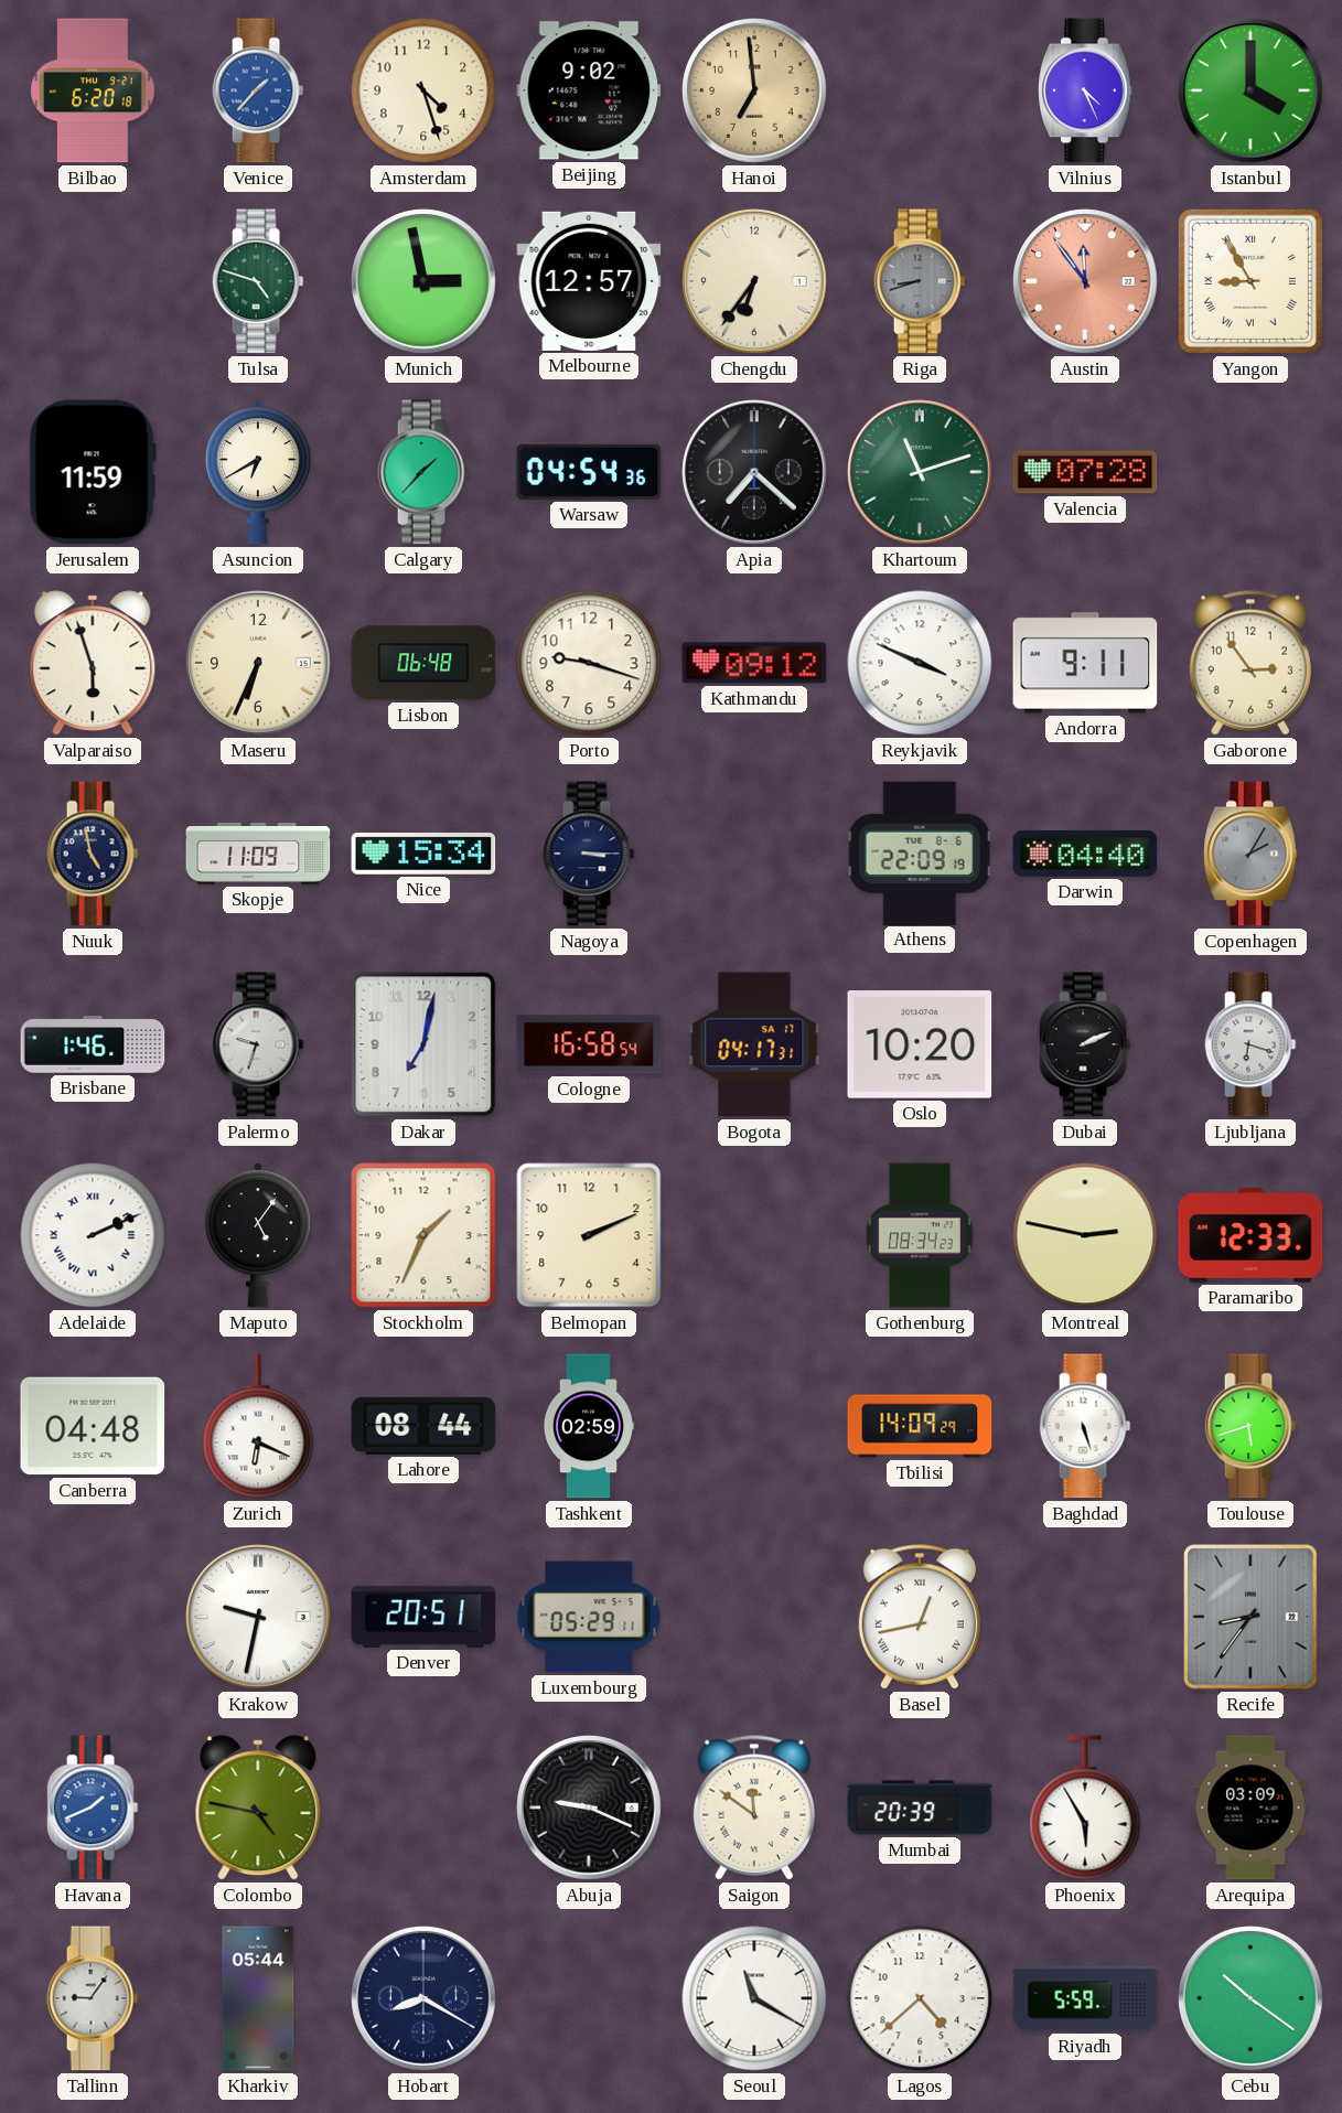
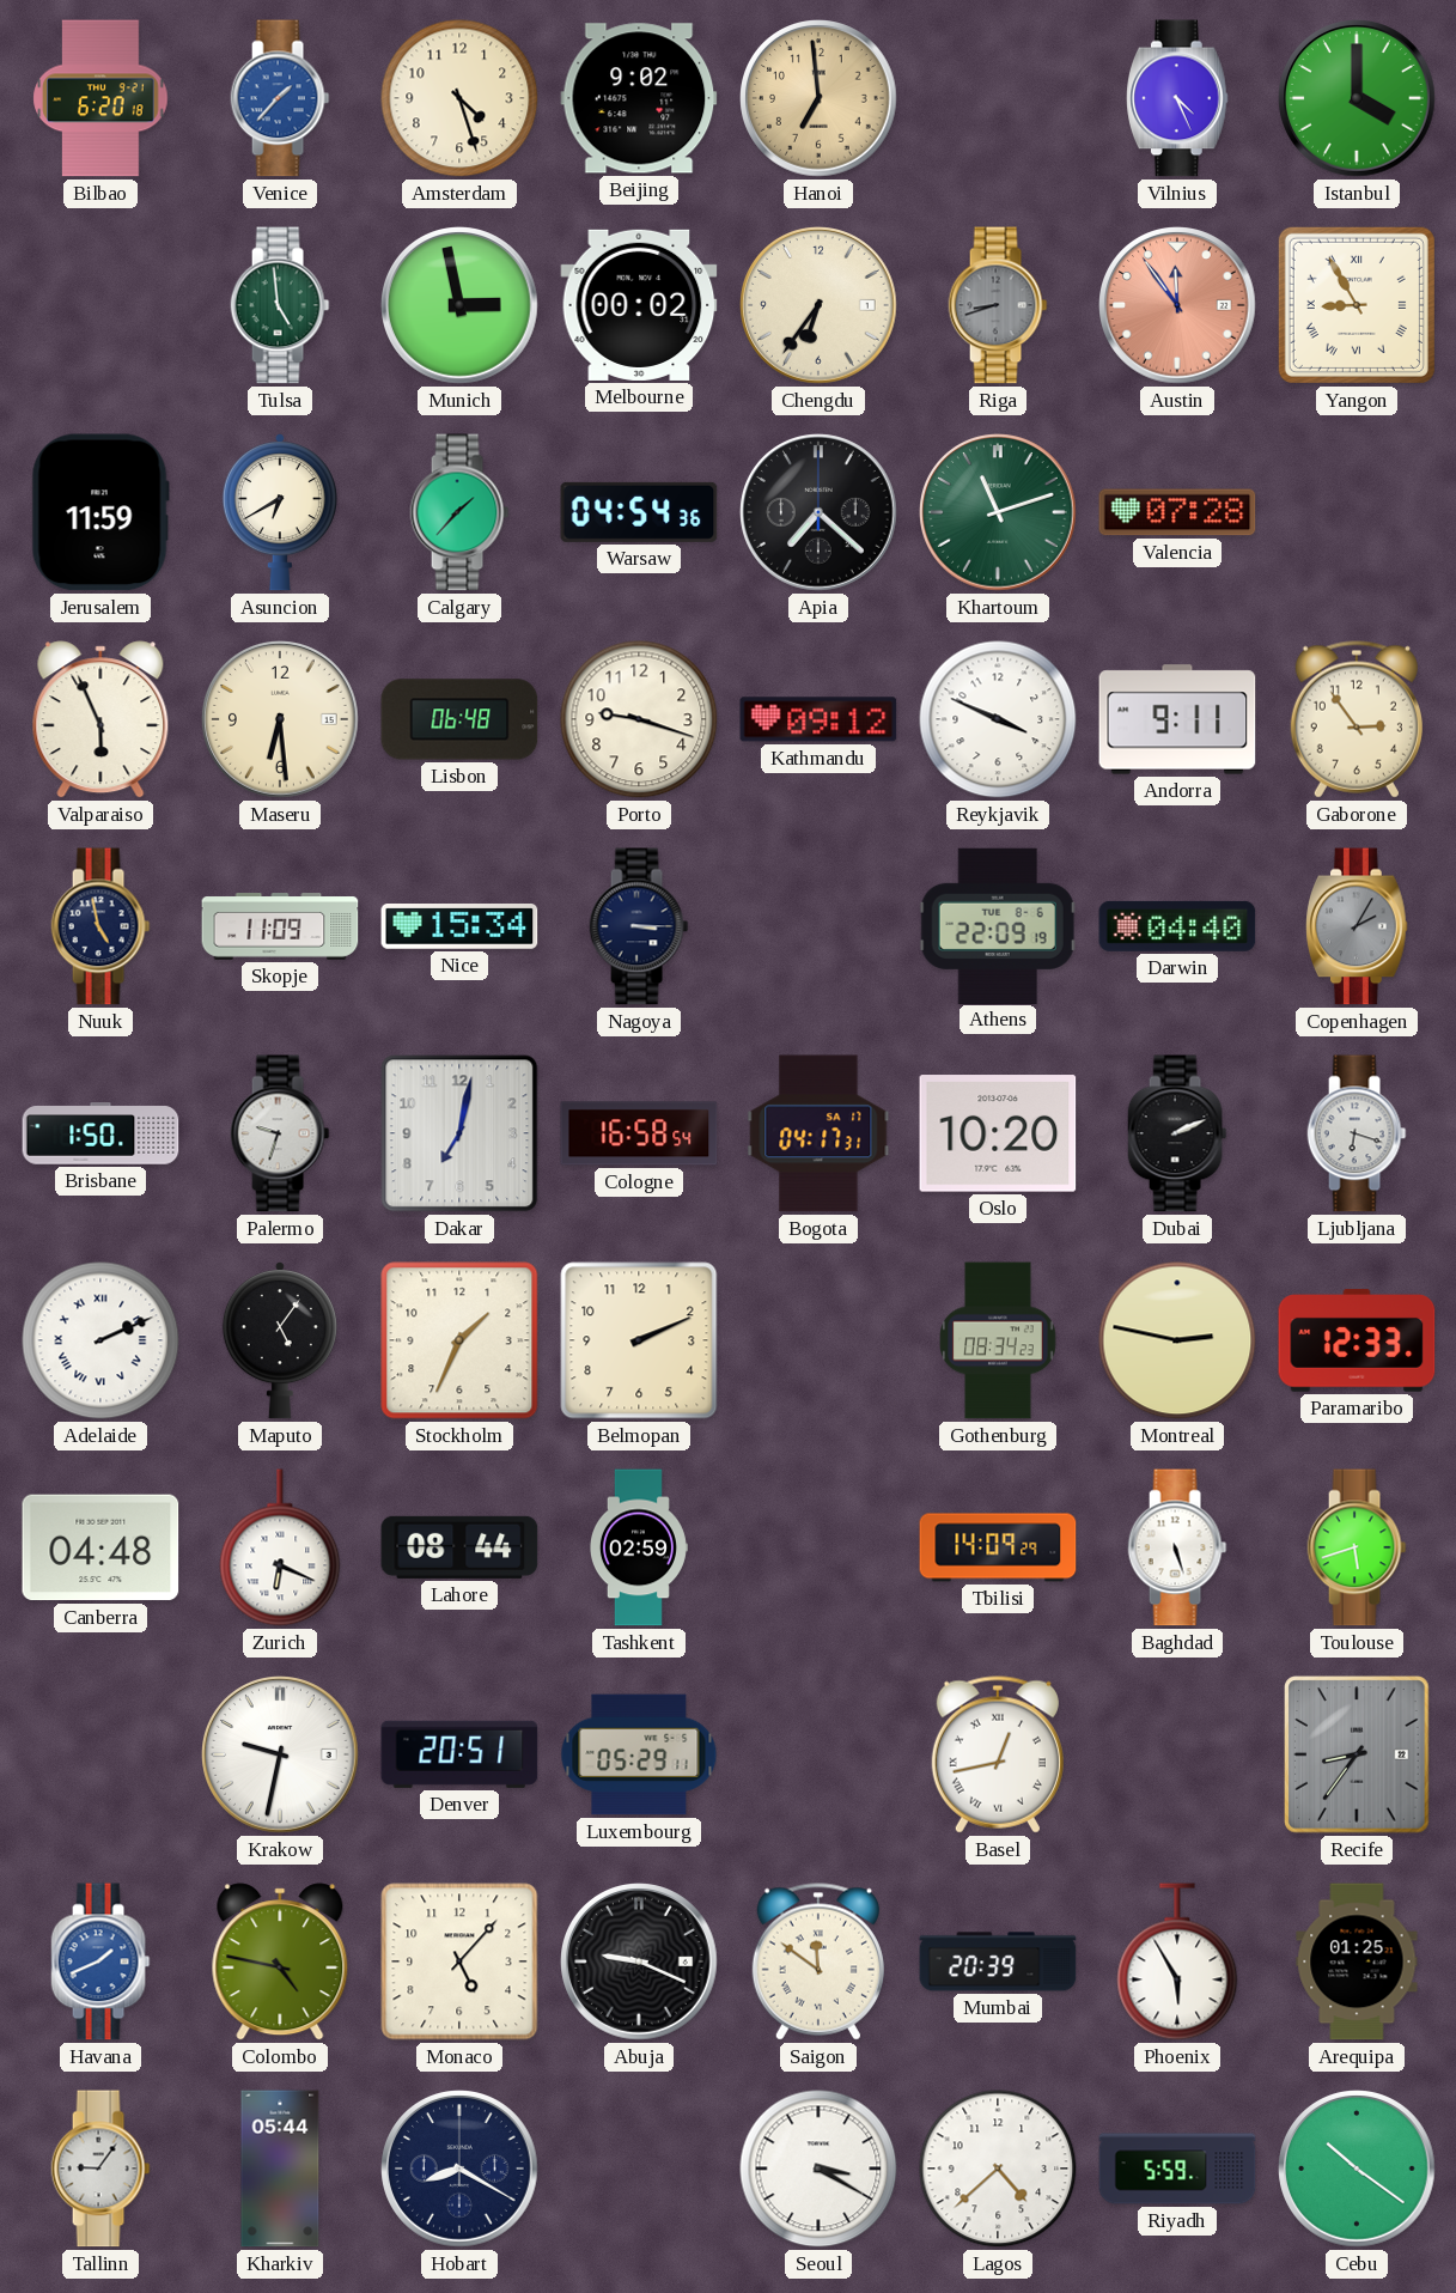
Tulsa: 4:48 -> 4:59
Melbourne: 12:57 -> 00:02
Valparaiso: 5:57 -> 5:56
Maseru: 6:34 -> 6:29
Brisbane: 1:46 -> 1:50
Monaco: none -> 5:07
Arequipa: 03:09 -> 01:25
Seoul: 11:20 -> 3:20
